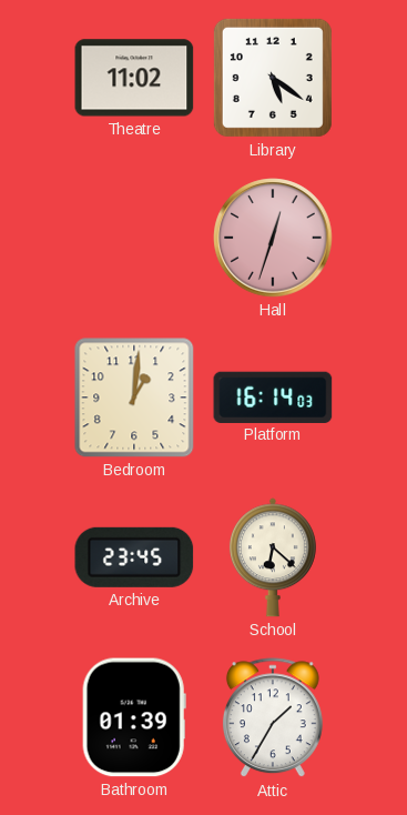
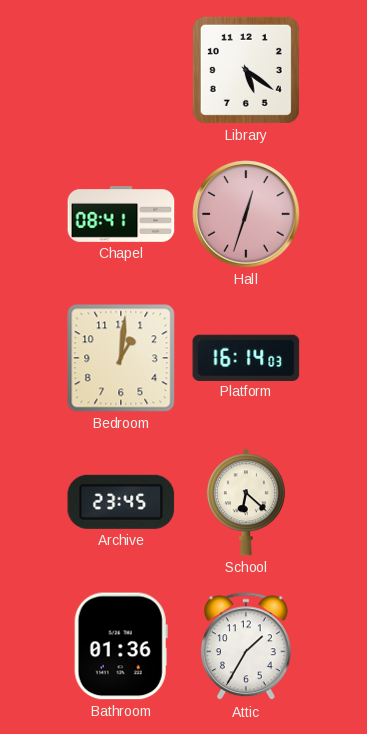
Theatre: 11:02 -> none
Chapel: none -> 08:41
Bathroom: 01:39 -> 01:36
